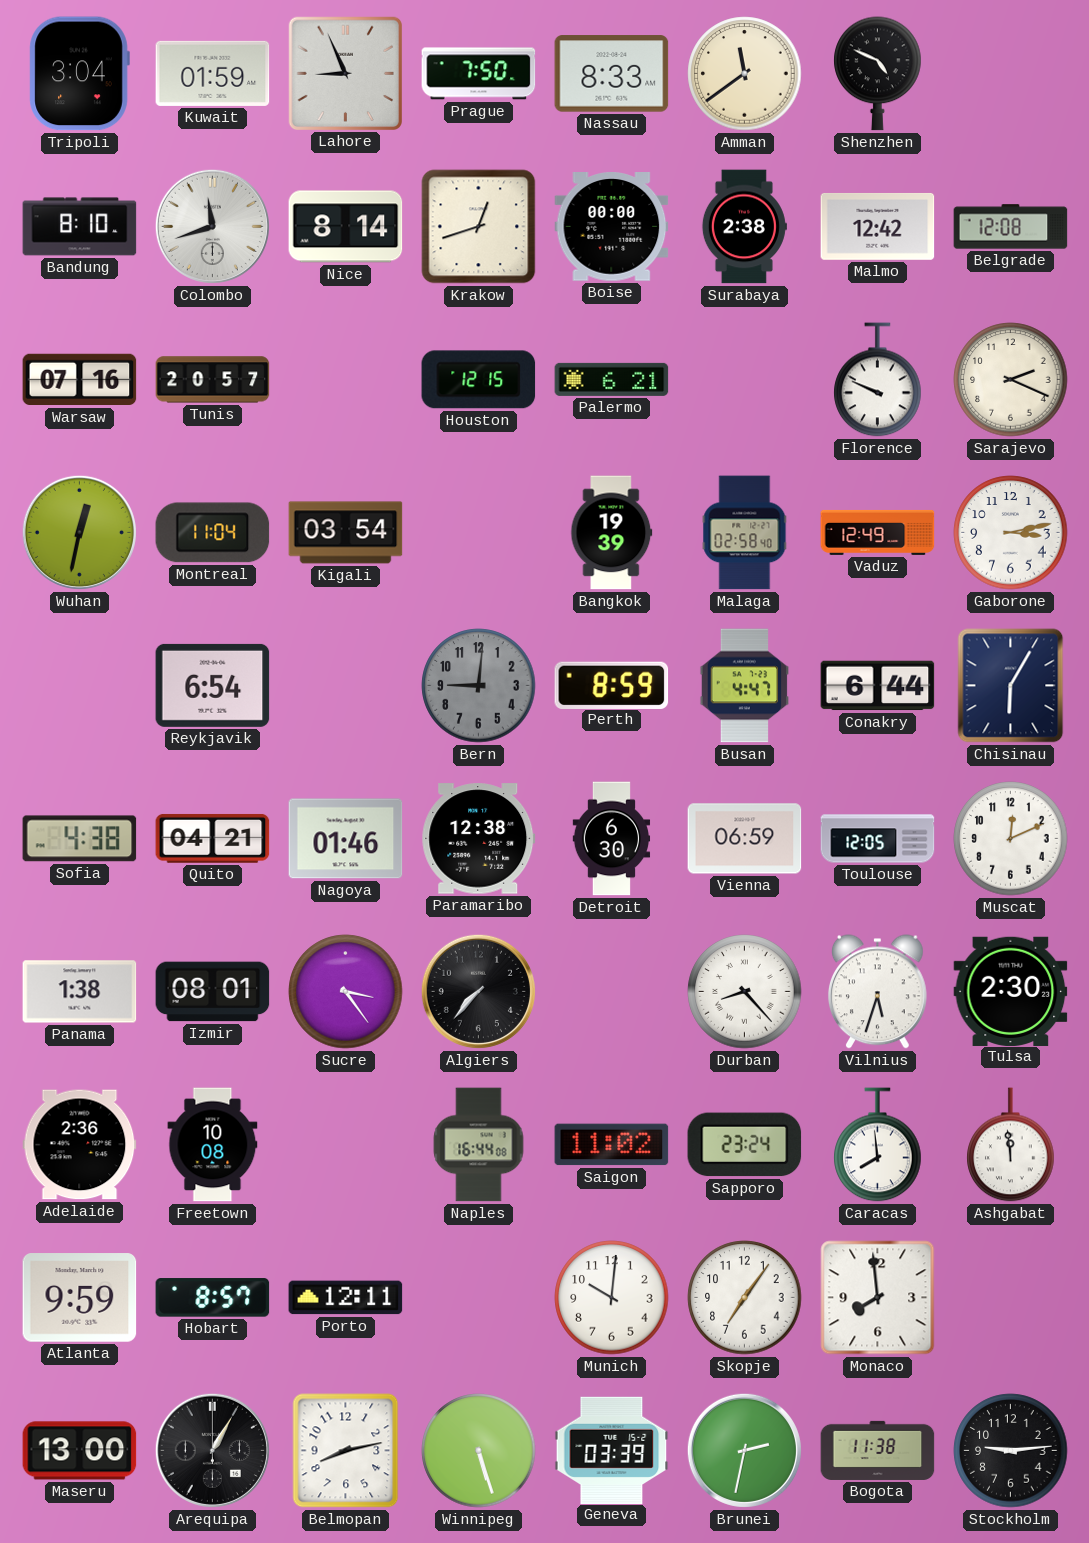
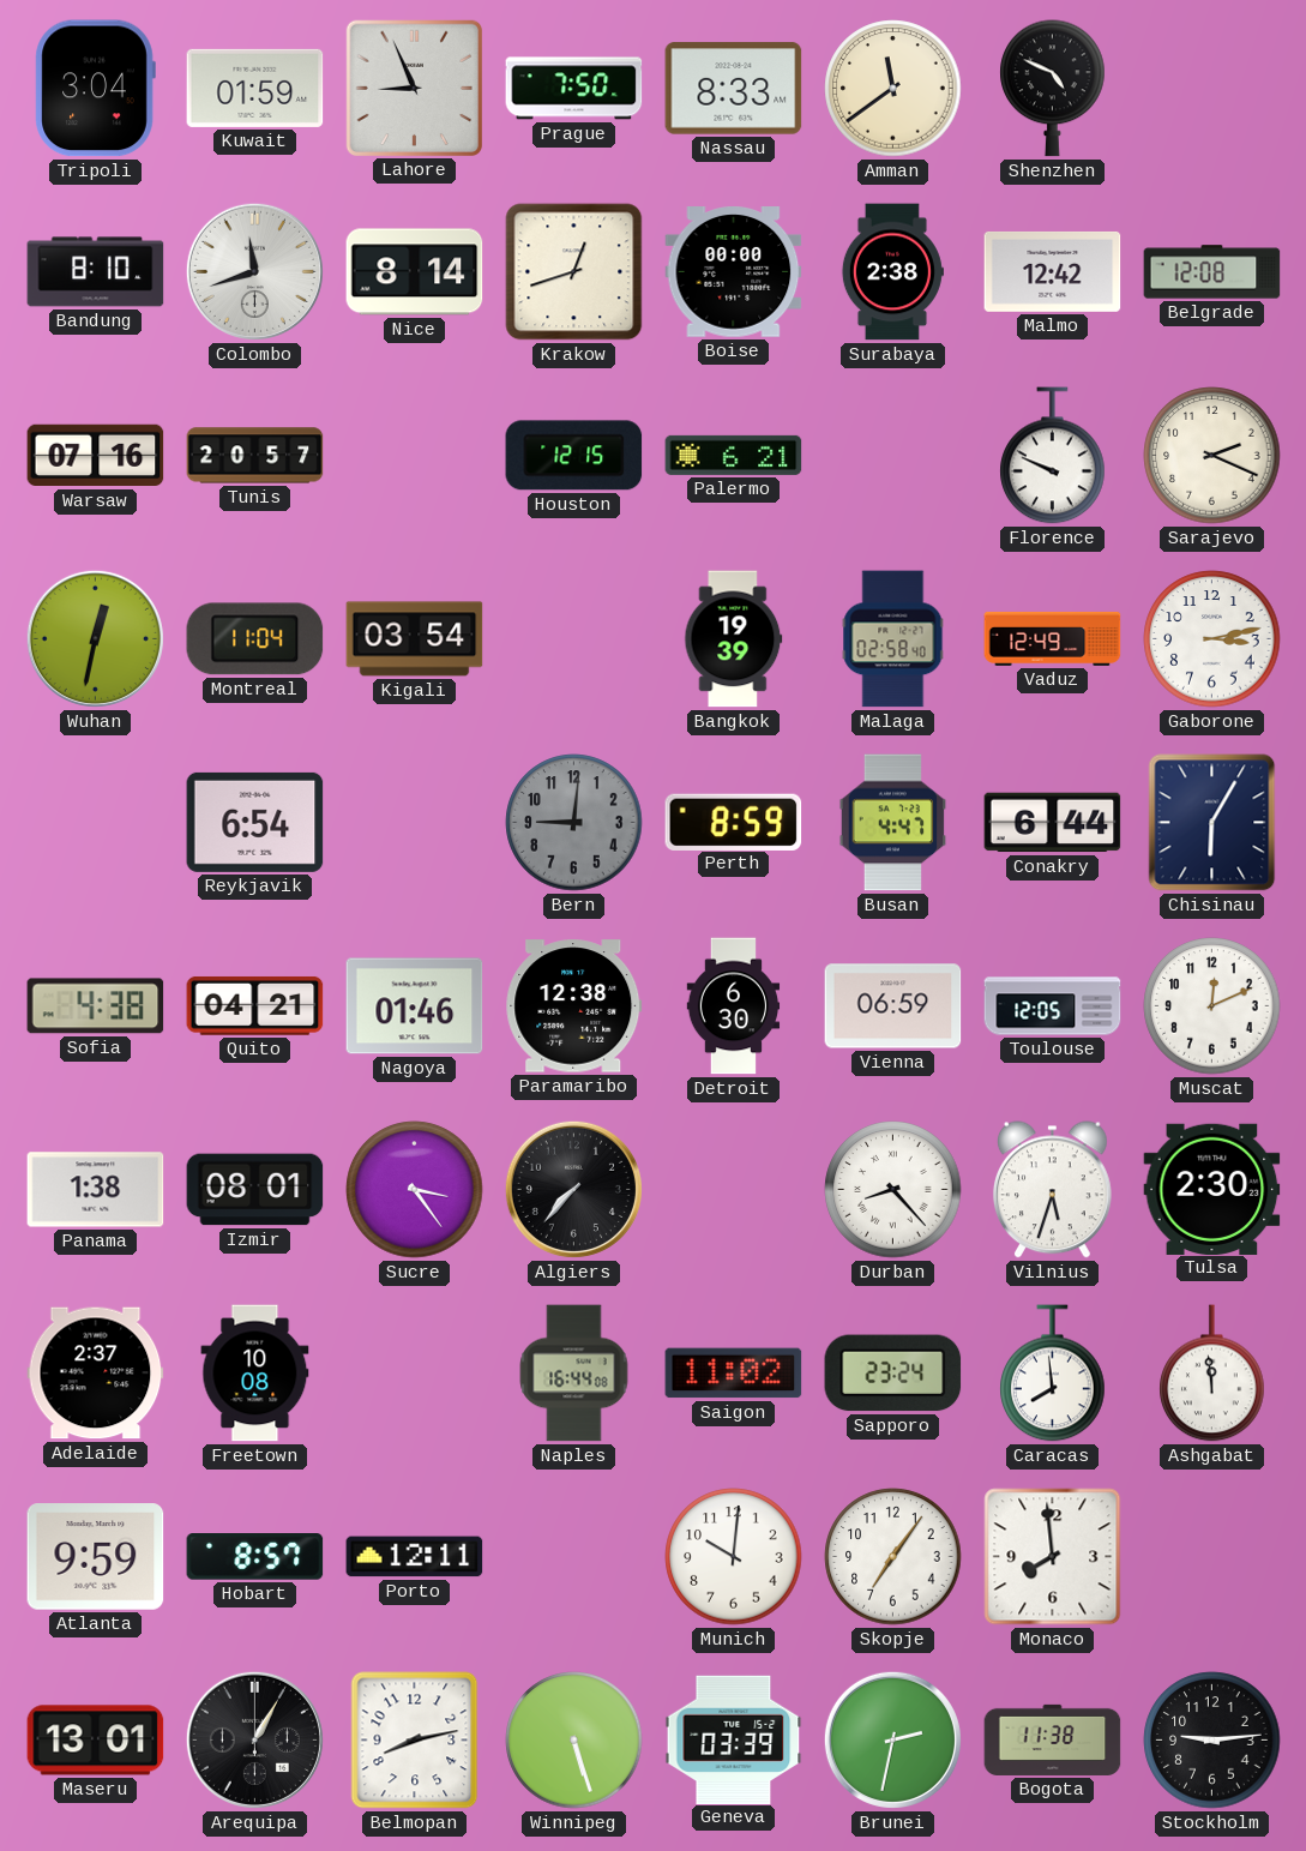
Adelaide: 2:36 -> 2:37
Maseru: 13:00 -> 13:01
